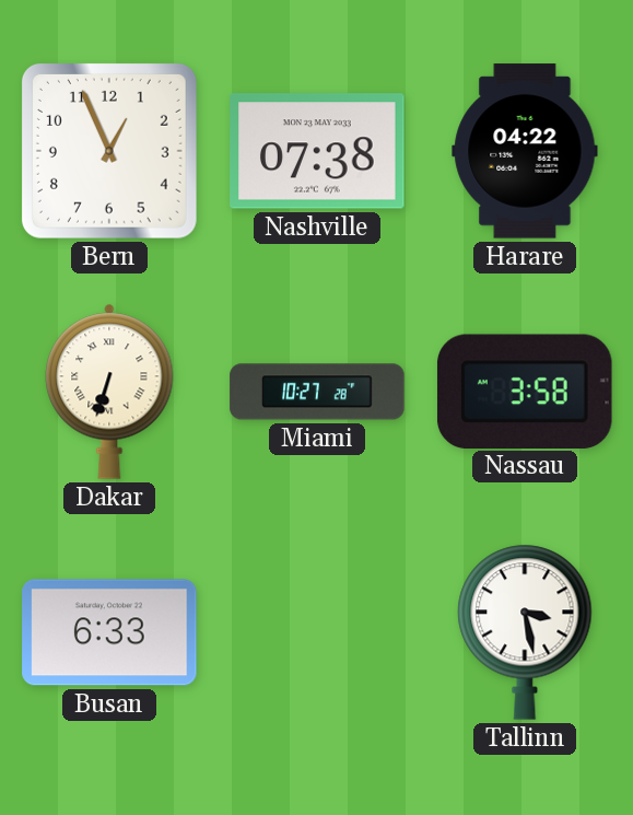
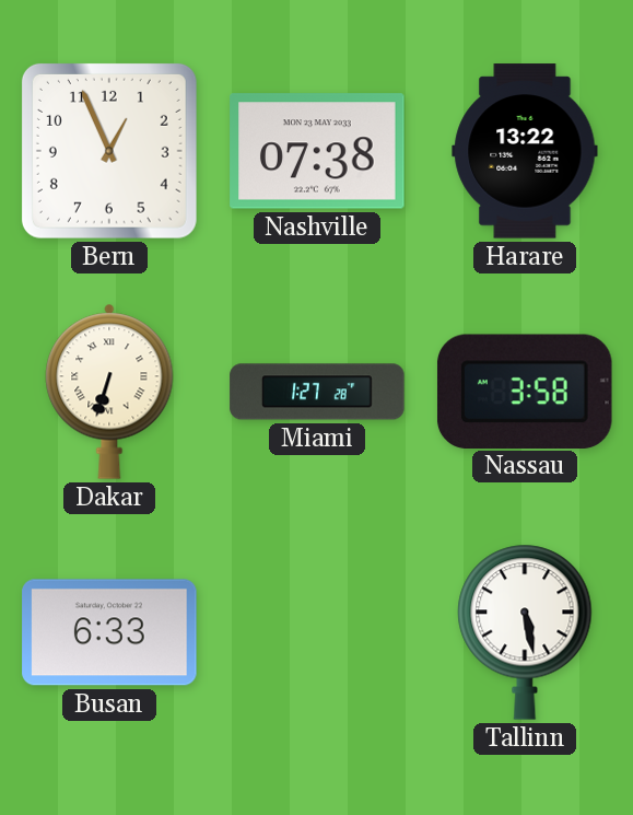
Harare: 04:22 -> 13:22
Miami: 10:27 -> 1:27
Tallinn: 3:28 -> 5:28
